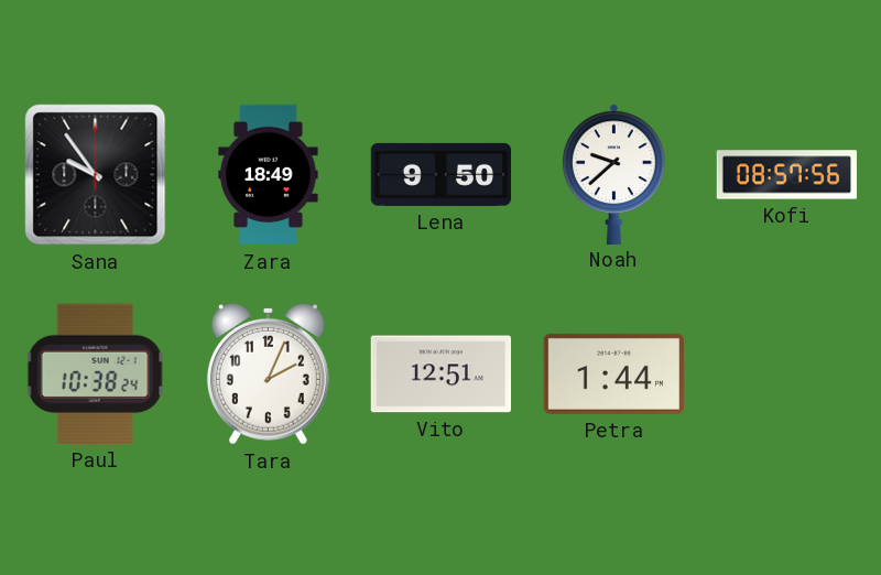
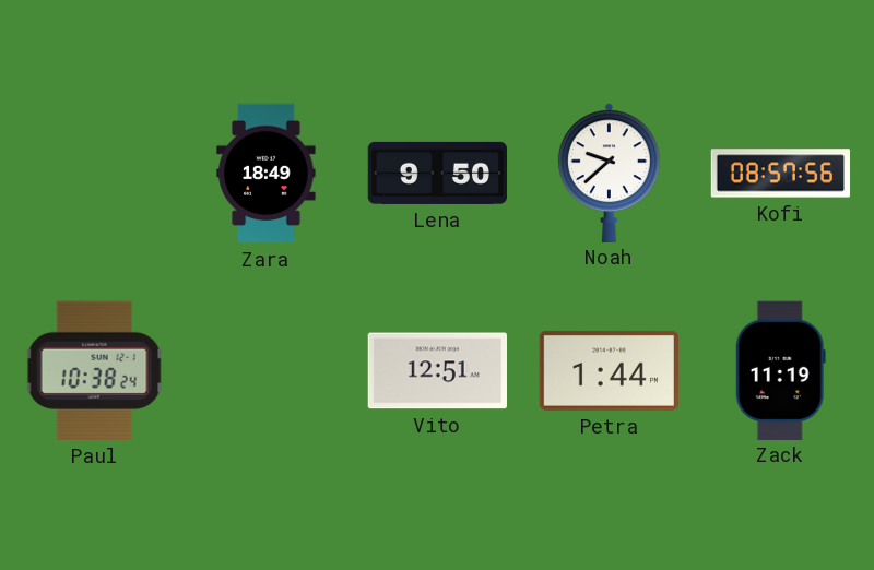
Sana: 9:54 -> none
Tara: 2:04 -> none
Zack: none -> 11:19
